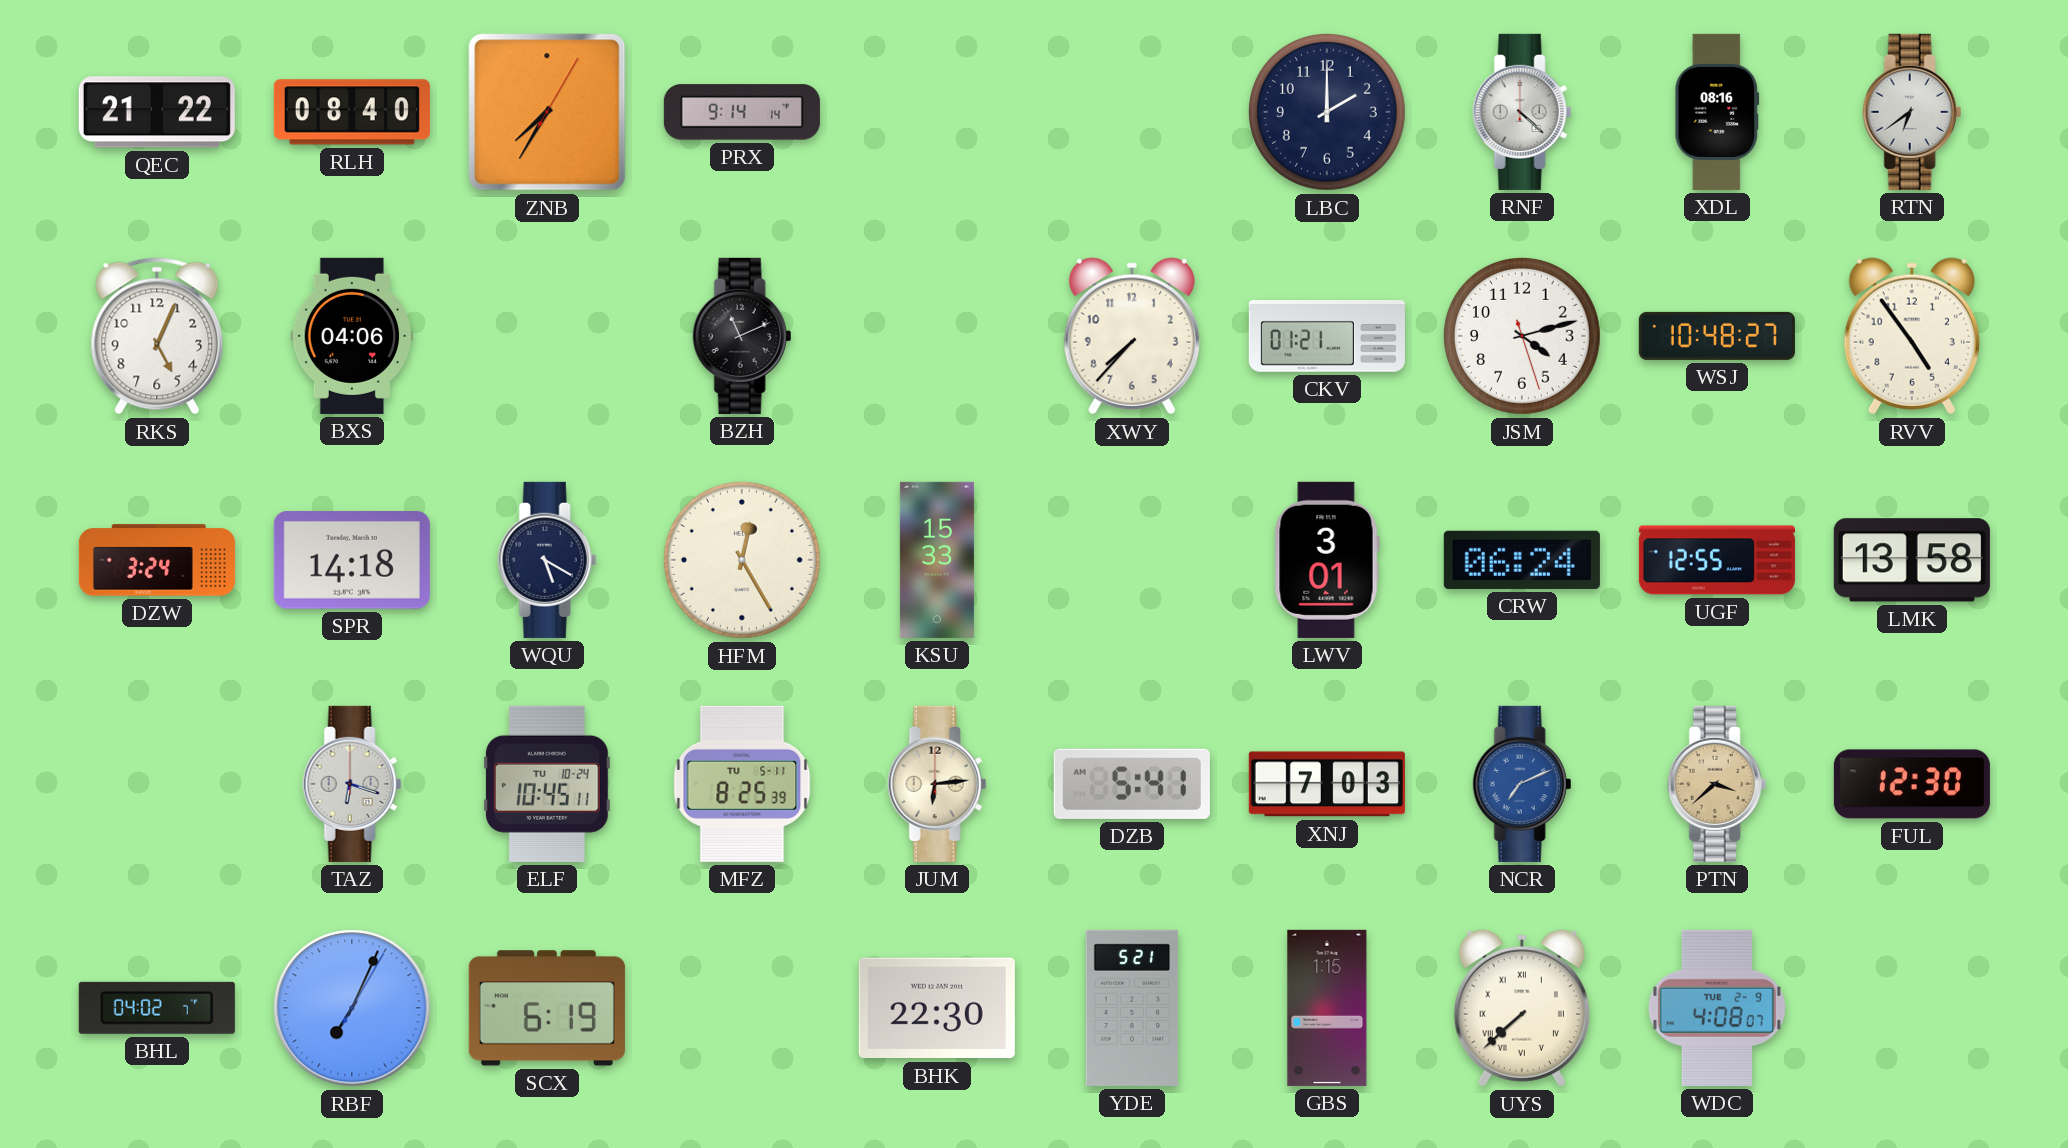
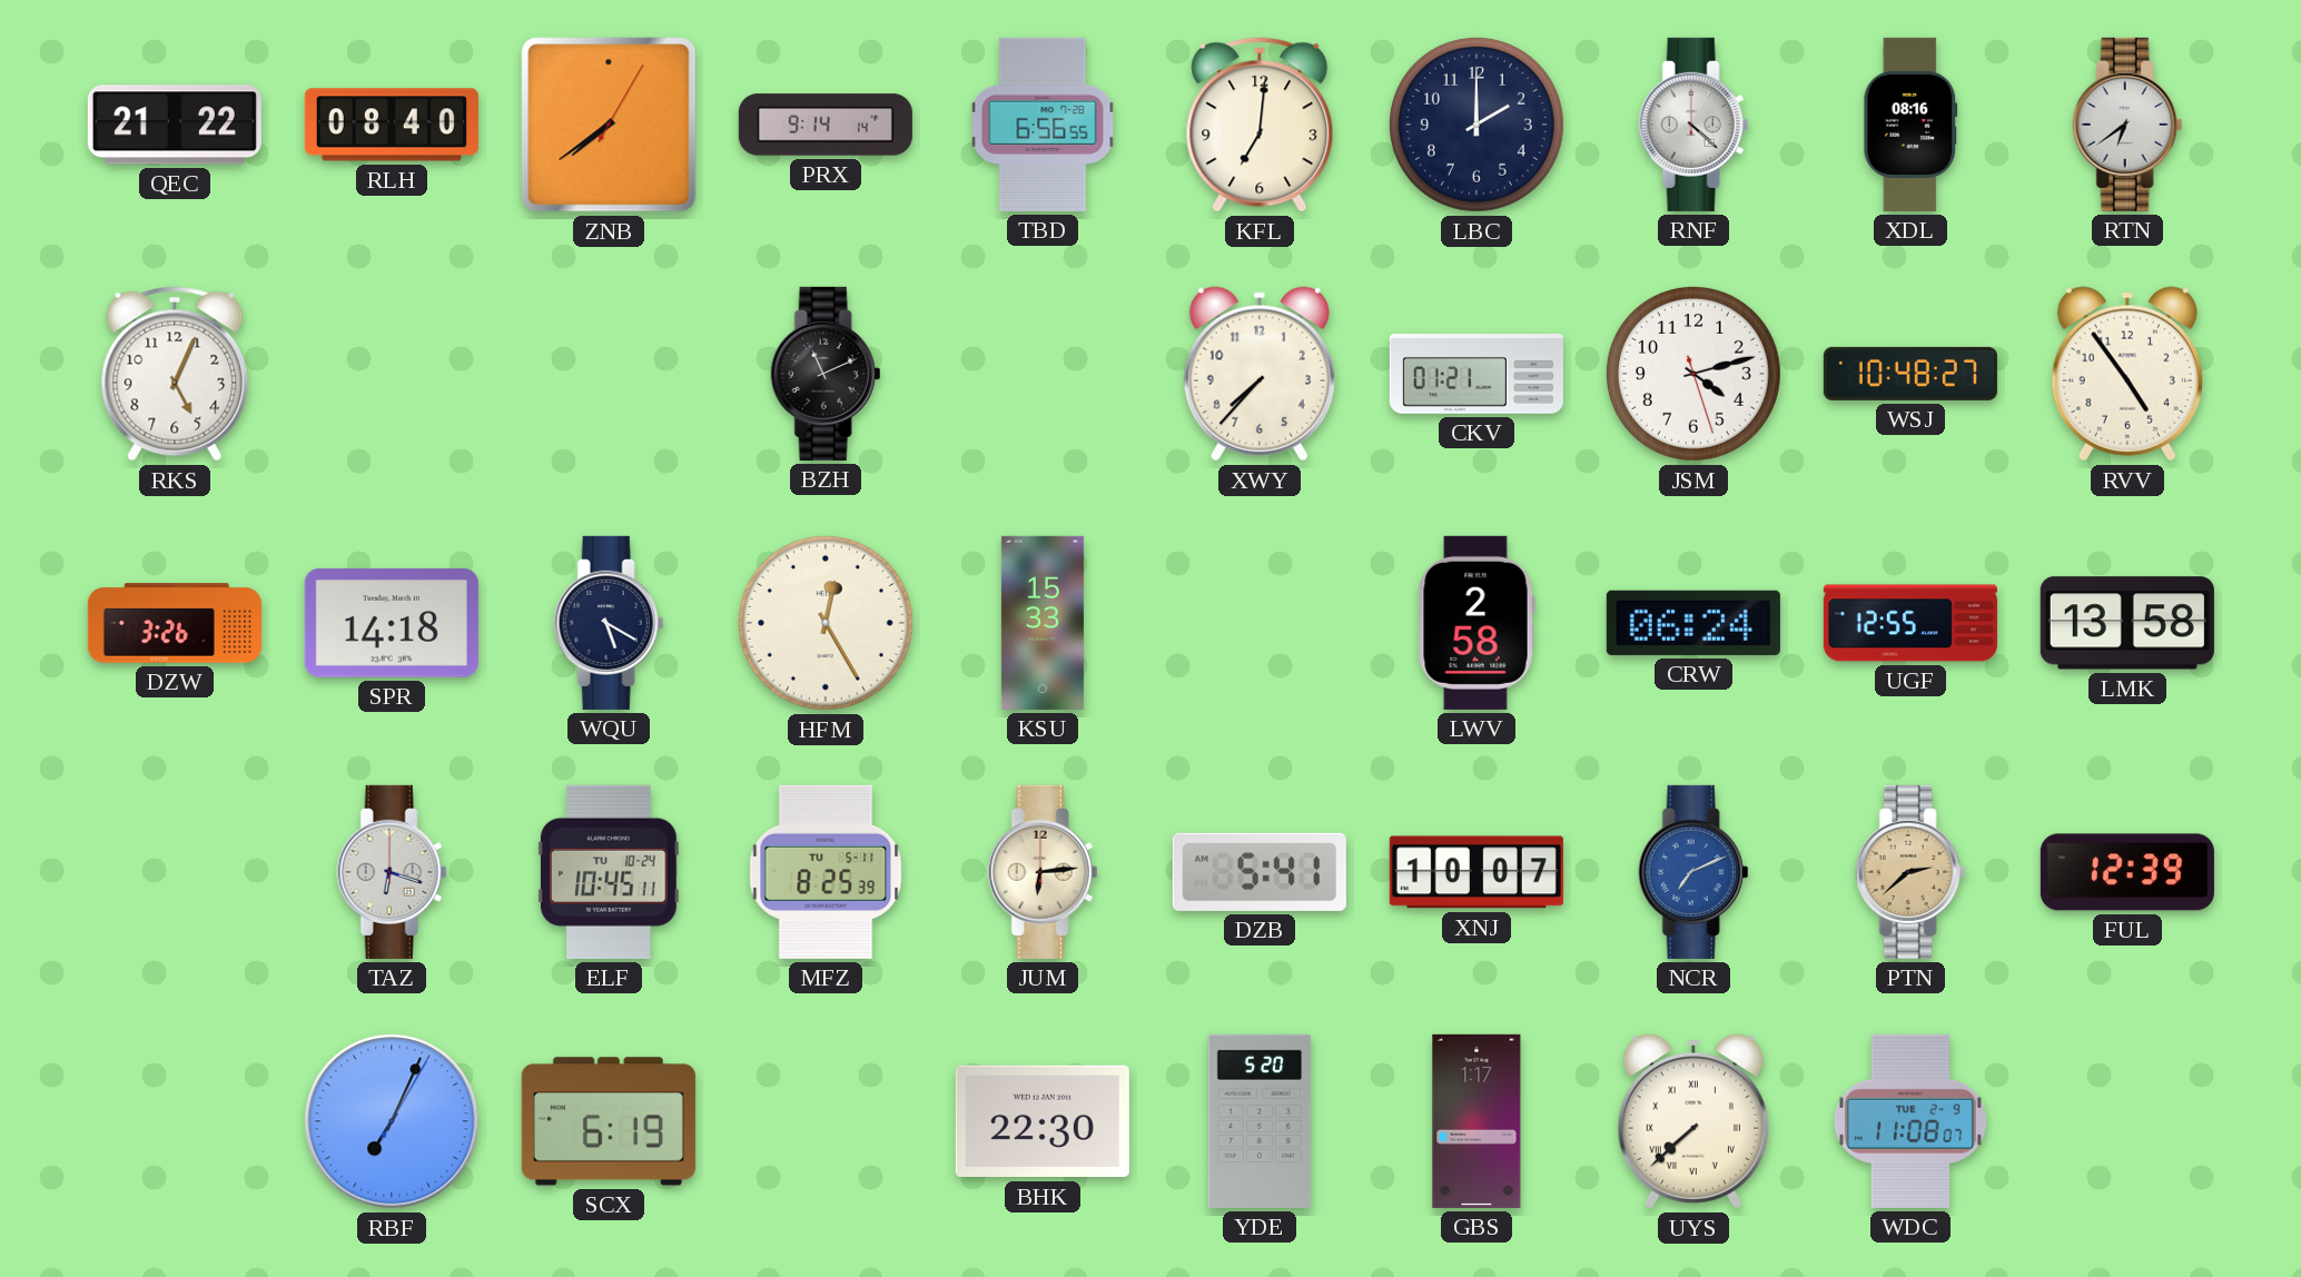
ZNB: 7:35 -> 7:39
TBD: none -> 6:56
KFL: none -> 7:01
BXS: 04:06 -> none
DZW: 3:24 -> 3:26
LWV: 3:01 -> 2:58
XNJ: 7:03 -> 10:07
PTN: 3:38 -> 2:38
FUL: 12:30 -> 12:39
BHL: 04:02 -> none
YDE: 5:21 -> 5:20
GBS: 1:15 -> 1:17
WDC: 4:08 -> 11:08
